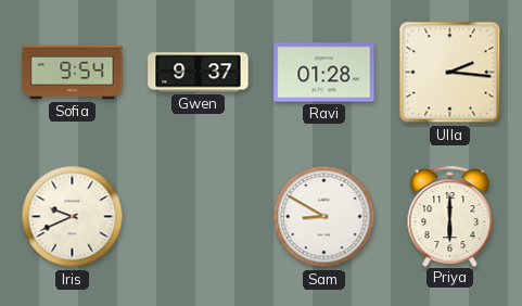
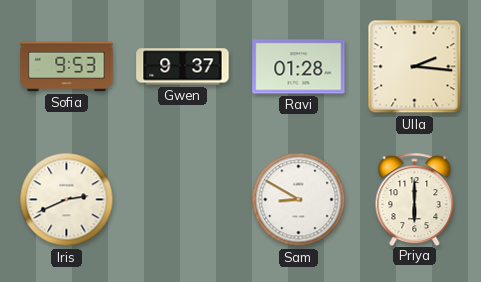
Sofia: 9:54 -> 9:53
Iris: 9:41 -> 2:41
